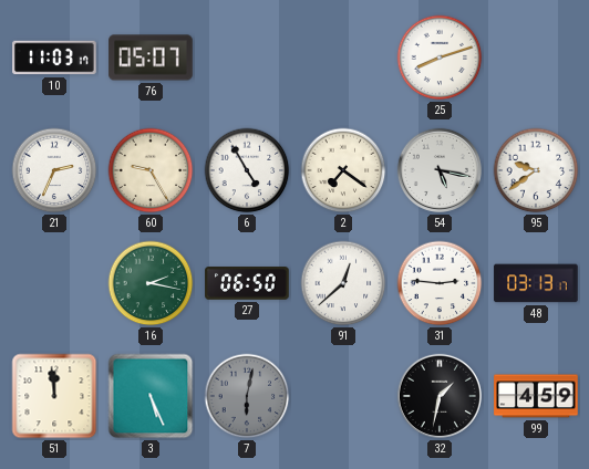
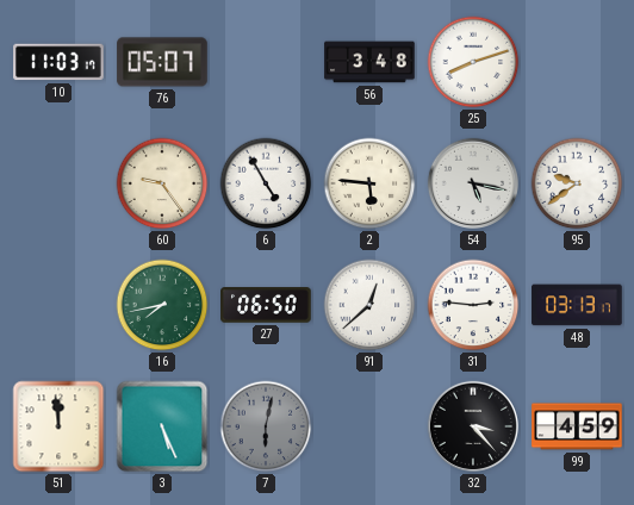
56: none -> 3:48
21: 2:34 -> none
60: 9:25 -> 9:24
2: 7:21 -> 5:46
16: 2:17 -> 7:43
32: 1:32 -> 3:23
